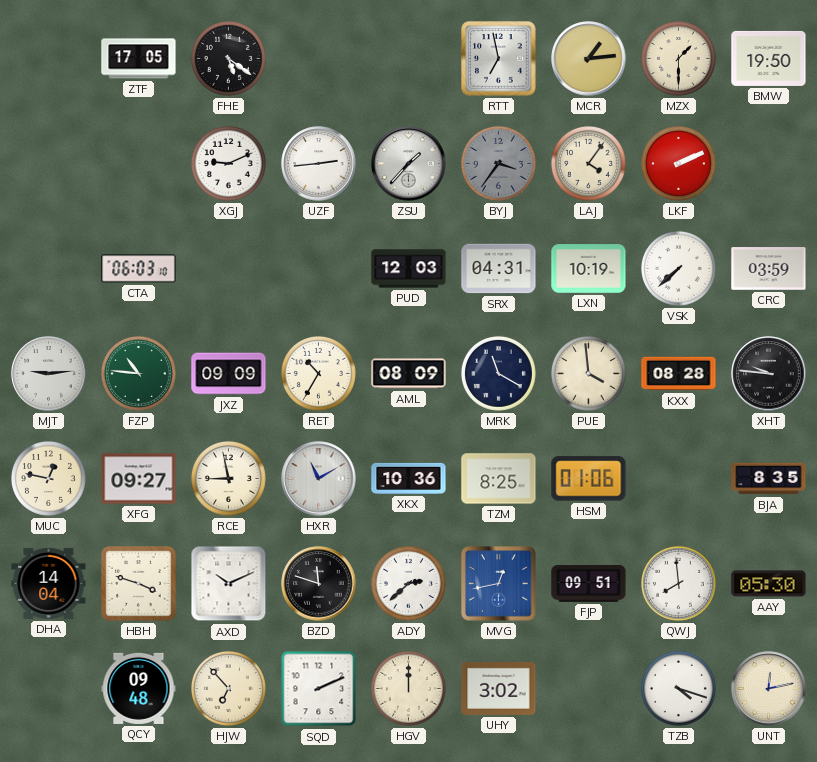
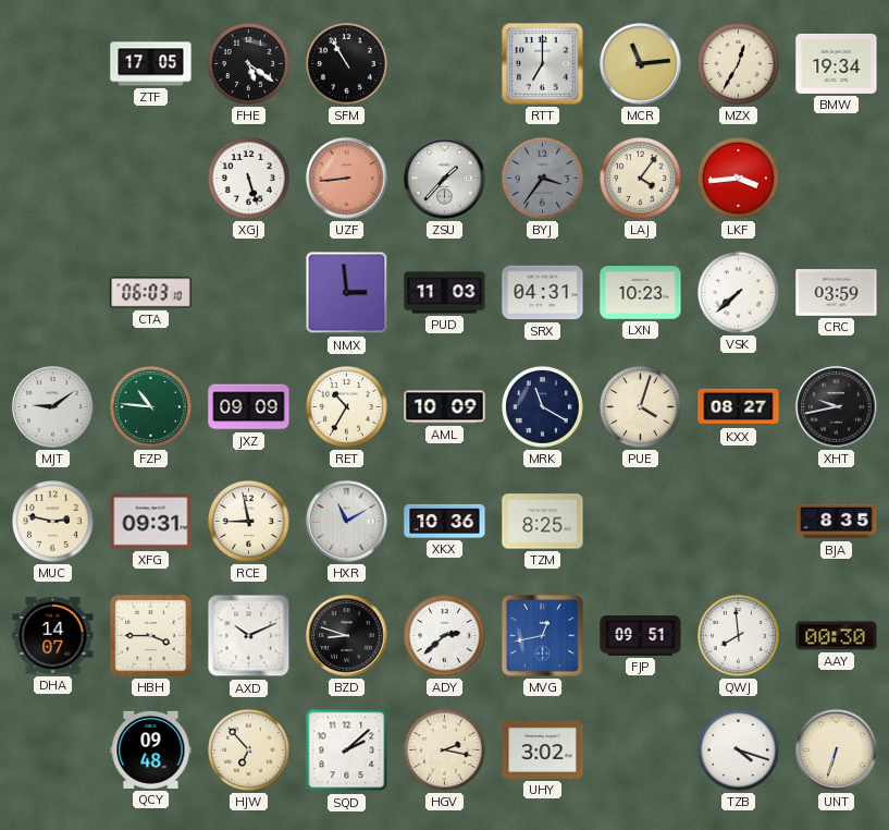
SFM: none -> 10:55
RTT: 6:58 -> 7:00
MCR: 1:14 -> 11:14
MZX: 1:30 -> 12:35
BMW: 19:50 -> 19:34
XGJ: 9:11 -> 5:27
UZF: 2:44 -> 8:44
UZF dial: white -> salmon
LKF: 2:11 -> 3:44
NMX: none -> 2:59
PUD: 12:03 -> 11:03
LXN: 10:19 -> 10:23
MJT: 9:14 -> 9:09
AML: 08:09 -> 10:09
PUE: 3:59 -> 4:03
KXX: 08:28 -> 08:27
XHT: 9:46 -> 9:43
MUC: 12:47 -> 2:47
XFG: 09:27 -> 09:31
HSM: 01:06 -> none
DHA: 14:04 -> 14:07
HBH: 3:48 -> 3:45
BZD: 11:48 -> 8:48
AAY: 05:30 -> 00:30
SQD: 2:11 -> 2:08
HGV: 12:00 -> 2:17
UNT: 12:13 -> 6:33
